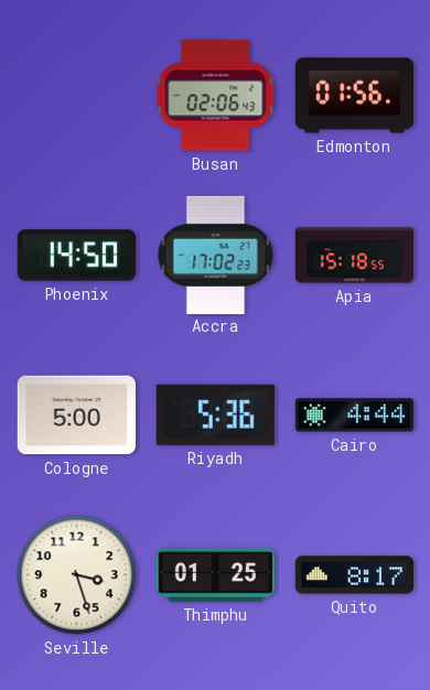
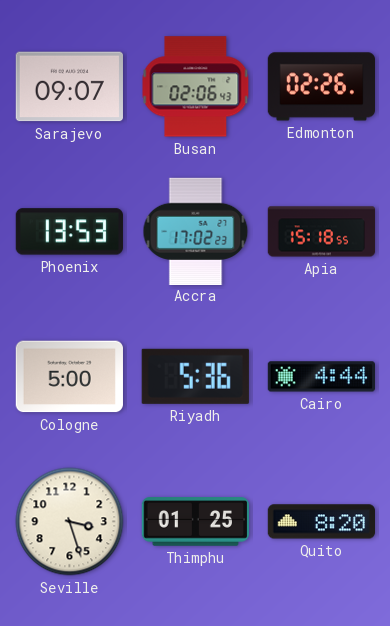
Sarajevo: none -> 09:07
Edmonton: 01:56 -> 02:26
Phoenix: 14:50 -> 13:53
Quito: 8:17 -> 8:20
